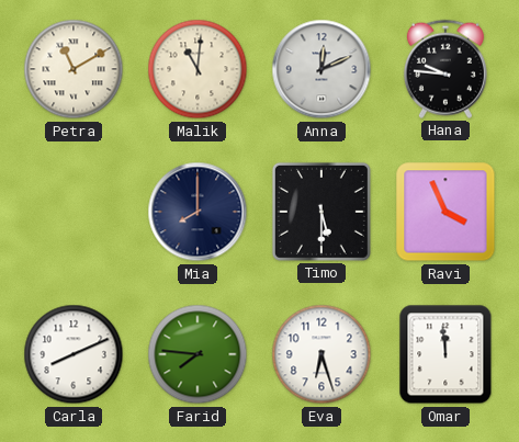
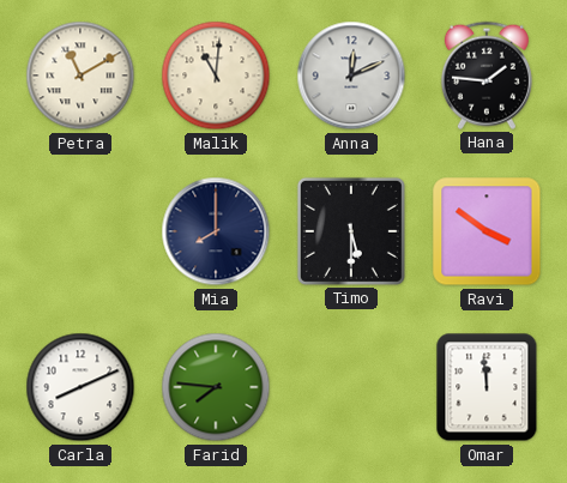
Hana: 9:46 -> 1:46
Ravi: 3:56 -> 3:51
Eva: 6:27 -> none
